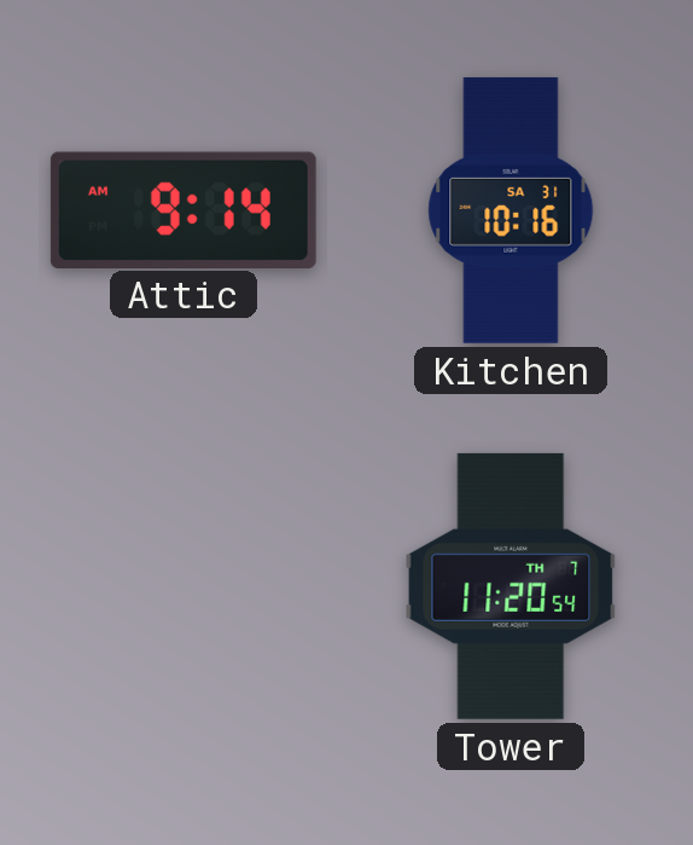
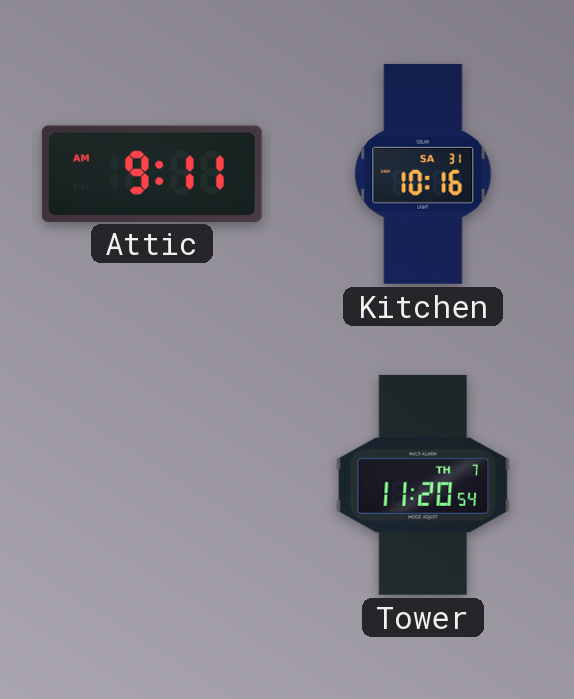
Attic: 9:14 -> 9:11
